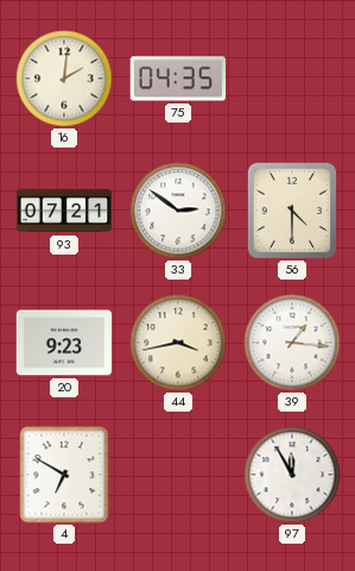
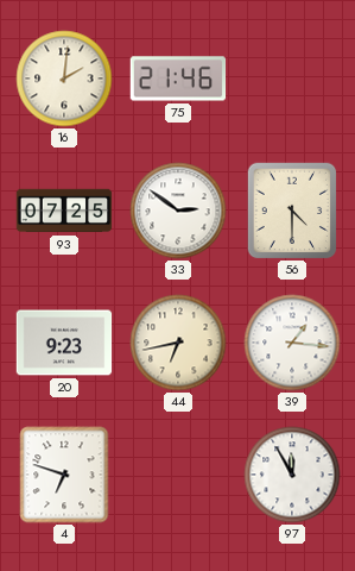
75: 04:35 -> 21:46
93: 07:21 -> 07:25
44: 3:43 -> 6:43
4: 6:50 -> 6:48
